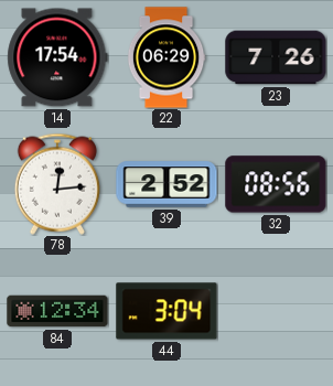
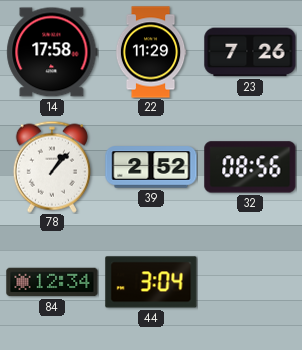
14: 17:54 -> 17:58
22: 06:29 -> 11:29
78: 12:14 -> 1:07
